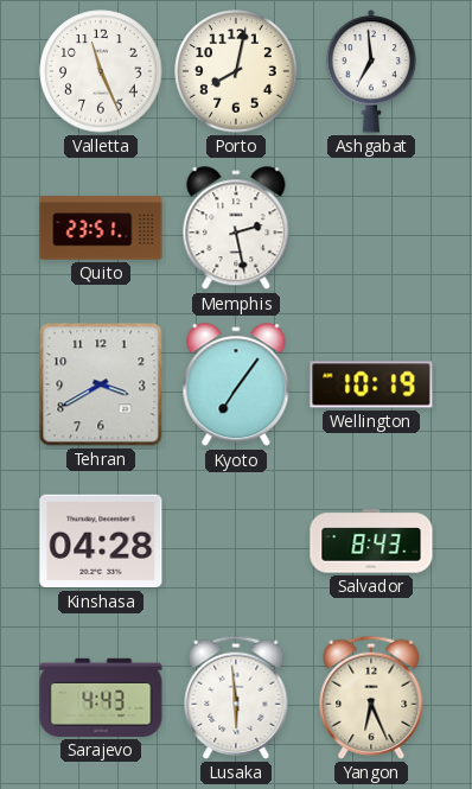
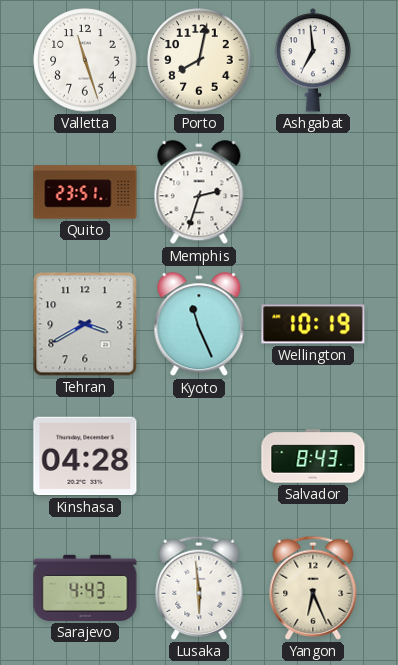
Valletta: 11:26 -> 11:27
Memphis: 2:28 -> 2:33
Kyoto: 7:06 -> 11:26
